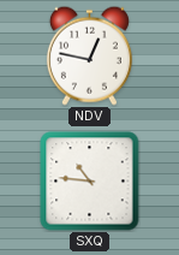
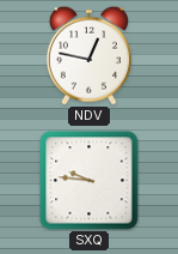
SXQ: 10:46 -> 9:46
